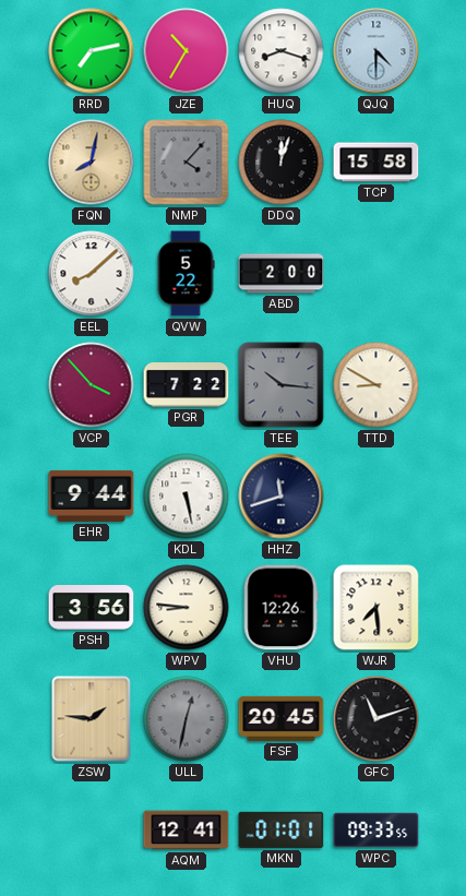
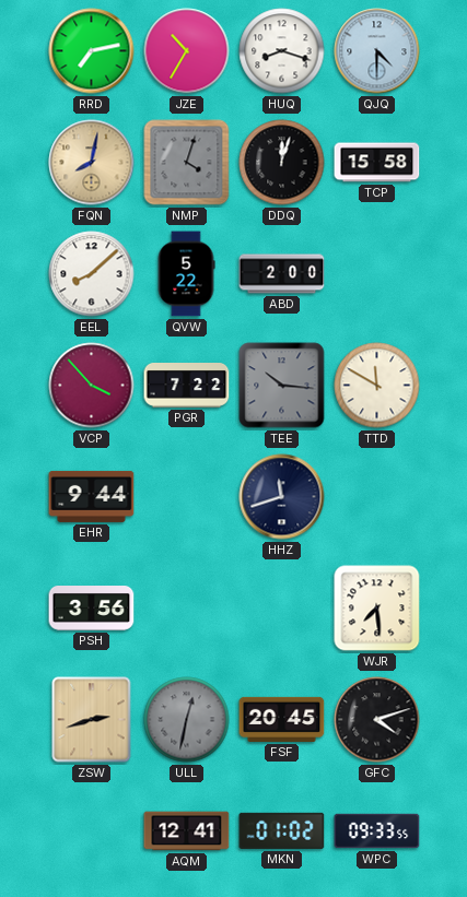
NMP: 4:07 -> 4:03
TTD: 8:50 -> 11:50
KDL: 5:28 -> none
WPV: 8:46 -> none
VHU: 12:26 -> none
ZSW: 1:46 -> 2:42
GFC: 11:12 -> 4:12
MKN: 01:01 -> 01:02
